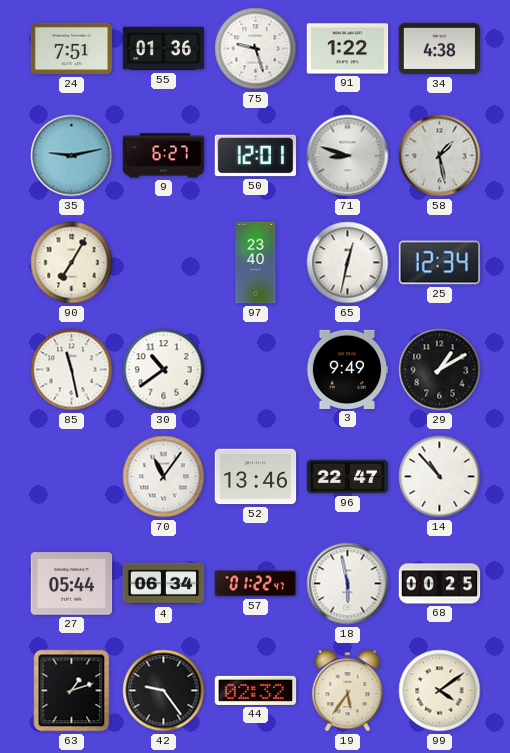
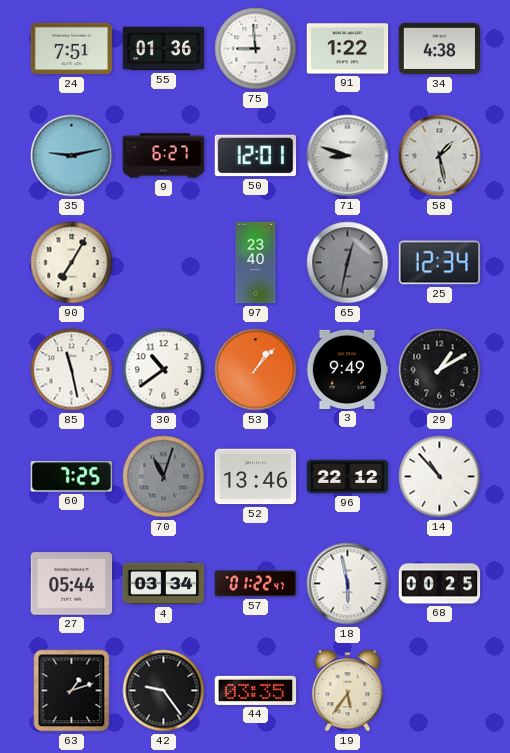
75: 9:27 -> 8:59
65 dial: white -> grey
53: none -> 1:07
60: none -> 7:25
70: 11:06 -> 11:03
70 dial: white -> grey
96: 22:47 -> 22:12
4: 06:34 -> 03:34
44: 02:32 -> 03:35
99: 4:09 -> none
